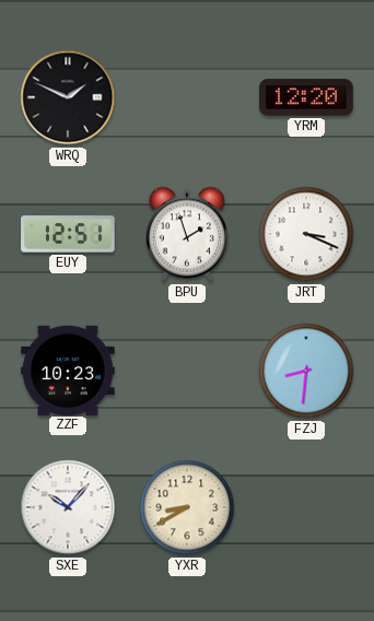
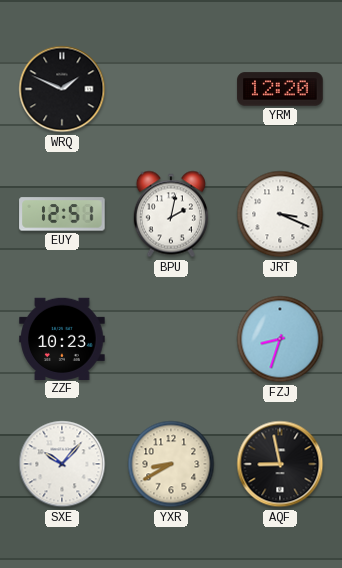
BPU: 1:57 -> 2:02
FZJ: 8:31 -> 8:33
AQF: none -> 8:58
